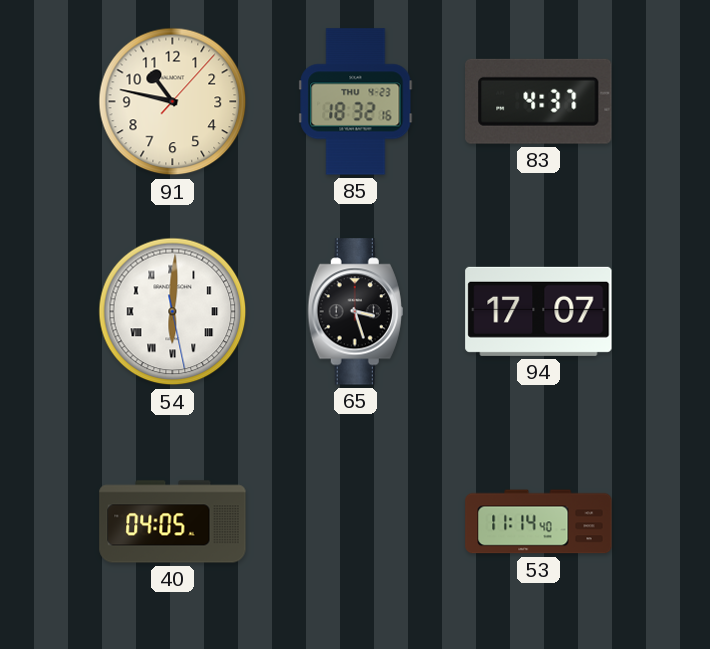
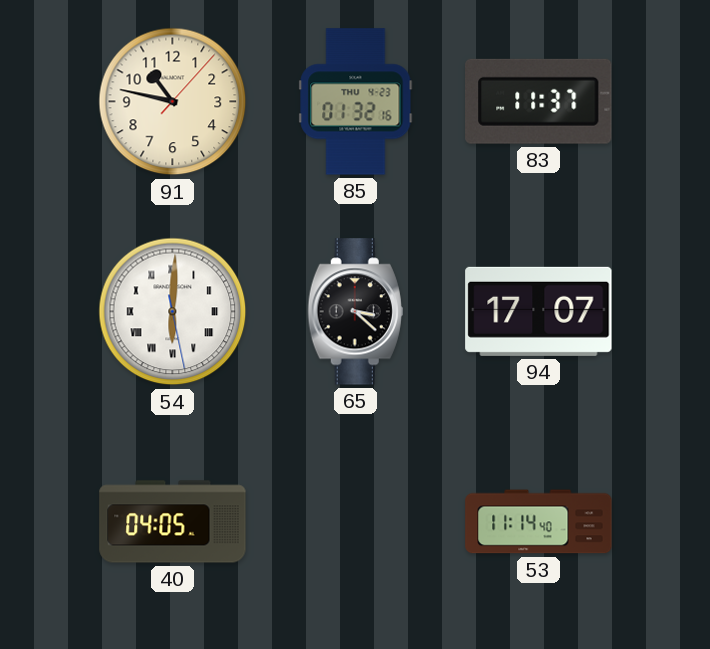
85: 18:32 -> 01:32
83: 4:37 -> 11:37
65: 3:27 -> 3:22
